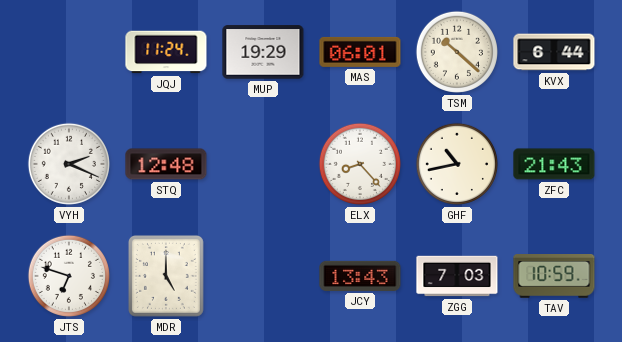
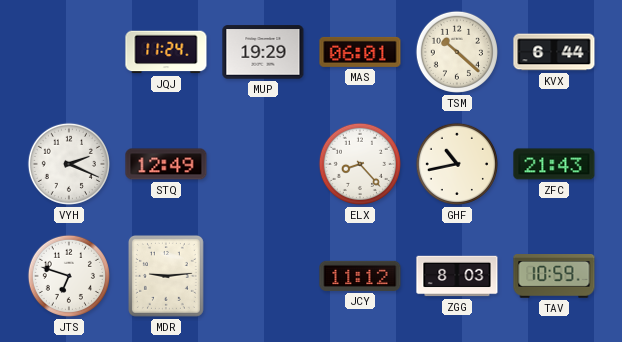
STQ: 12:48 -> 12:49
MDR: 5:00 -> 9:14
JCY: 13:43 -> 11:12
ZGG: 7:03 -> 8:03
